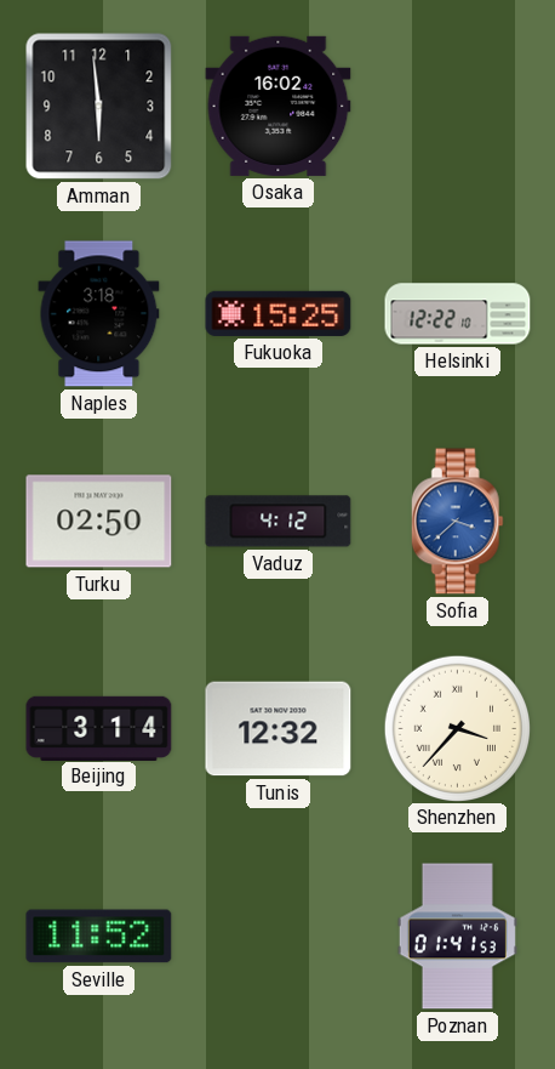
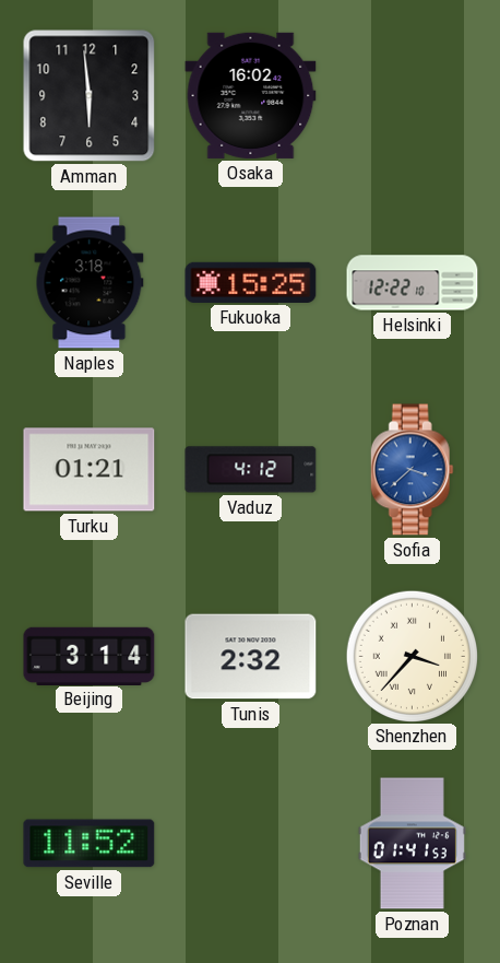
Turku: 02:50 -> 01:21
Tunis: 12:32 -> 2:32
